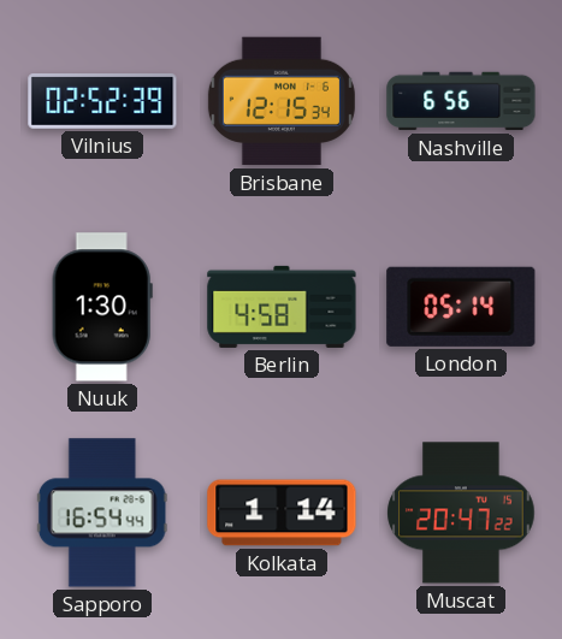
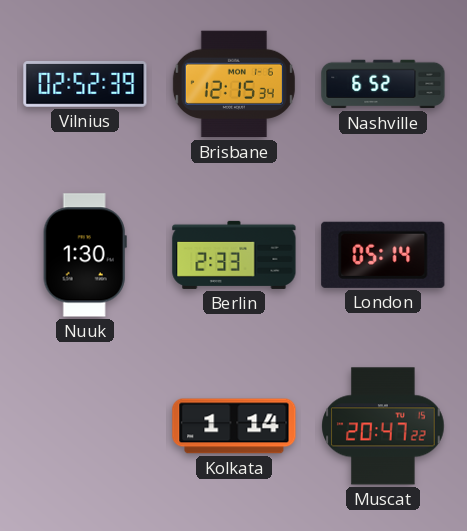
Nashville: 6:56 -> 6:52
Berlin: 4:58 -> 2:33
Sapporo: 16:54 -> none
